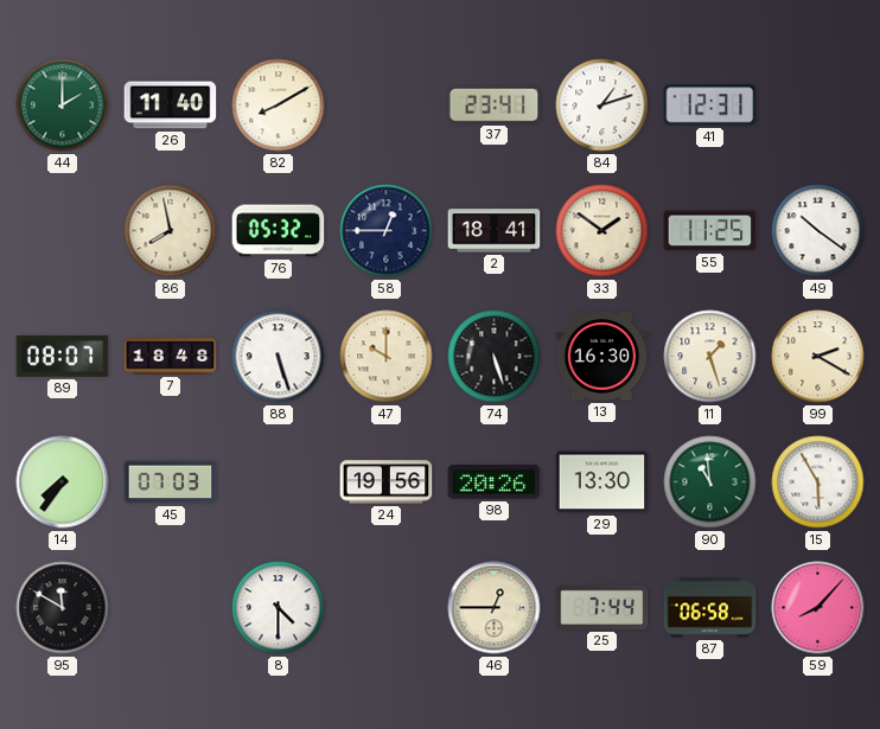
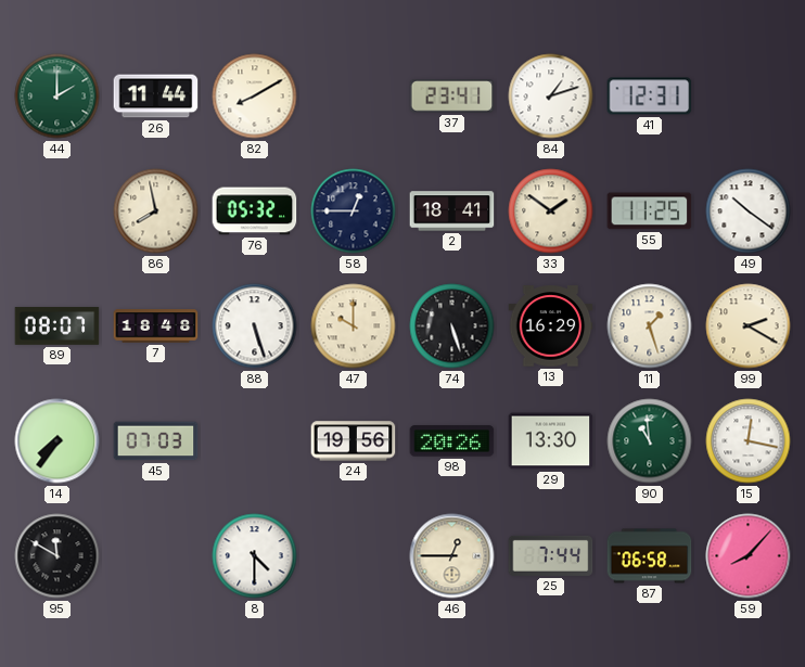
26: 11:40 -> 11:44
13: 16:30 -> 16:29
15: 5:55 -> 12:17
